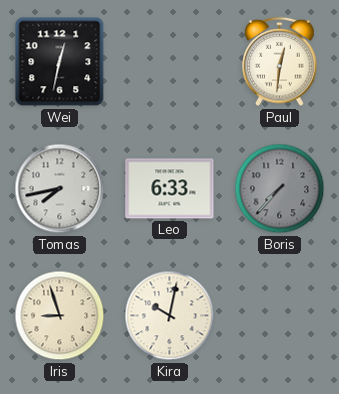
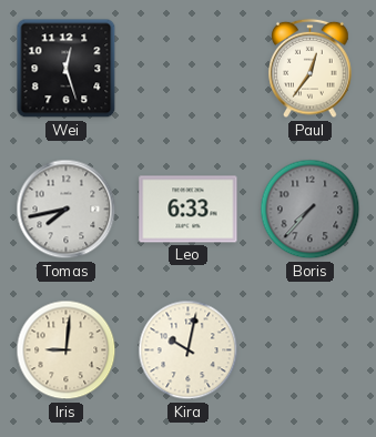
Wei: 12:32 -> 12:27
Paul: 12:31 -> 12:36
Iris: 8:57 -> 9:01
